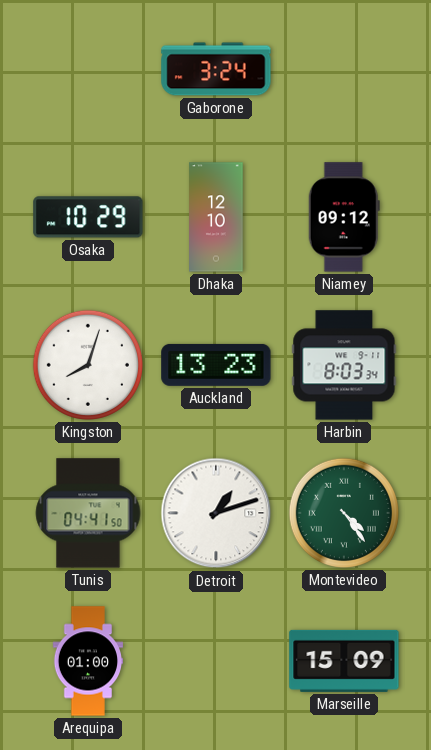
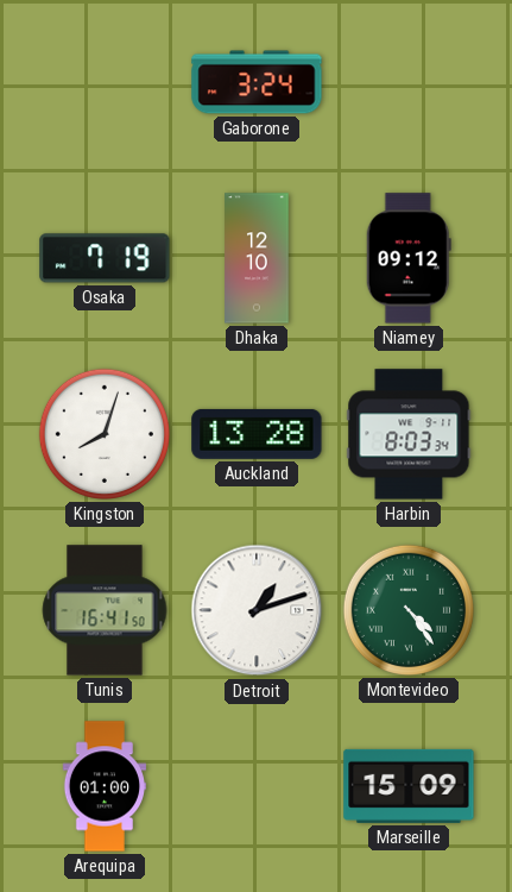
Osaka: 10:29 -> 7:19
Auckland: 13:23 -> 13:28
Tunis: 04:41 -> 16:41
